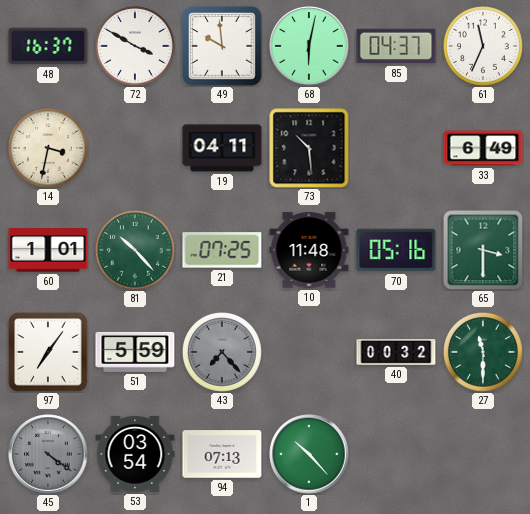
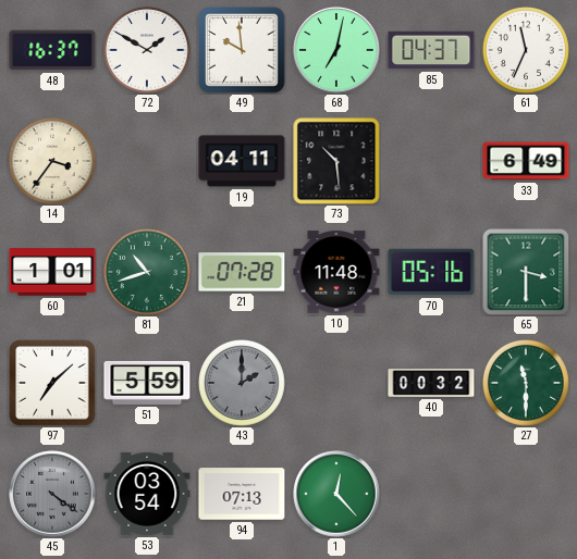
72: 3:50 -> 1:50
68: 6:02 -> 7:02
14: 3:32 -> 3:36
81: 10:23 -> 10:42
21: 07:25 -> 07:28
97: 7:06 -> 7:08
43: 7:23 -> 2:00
1: 10:23 -> 12:23
